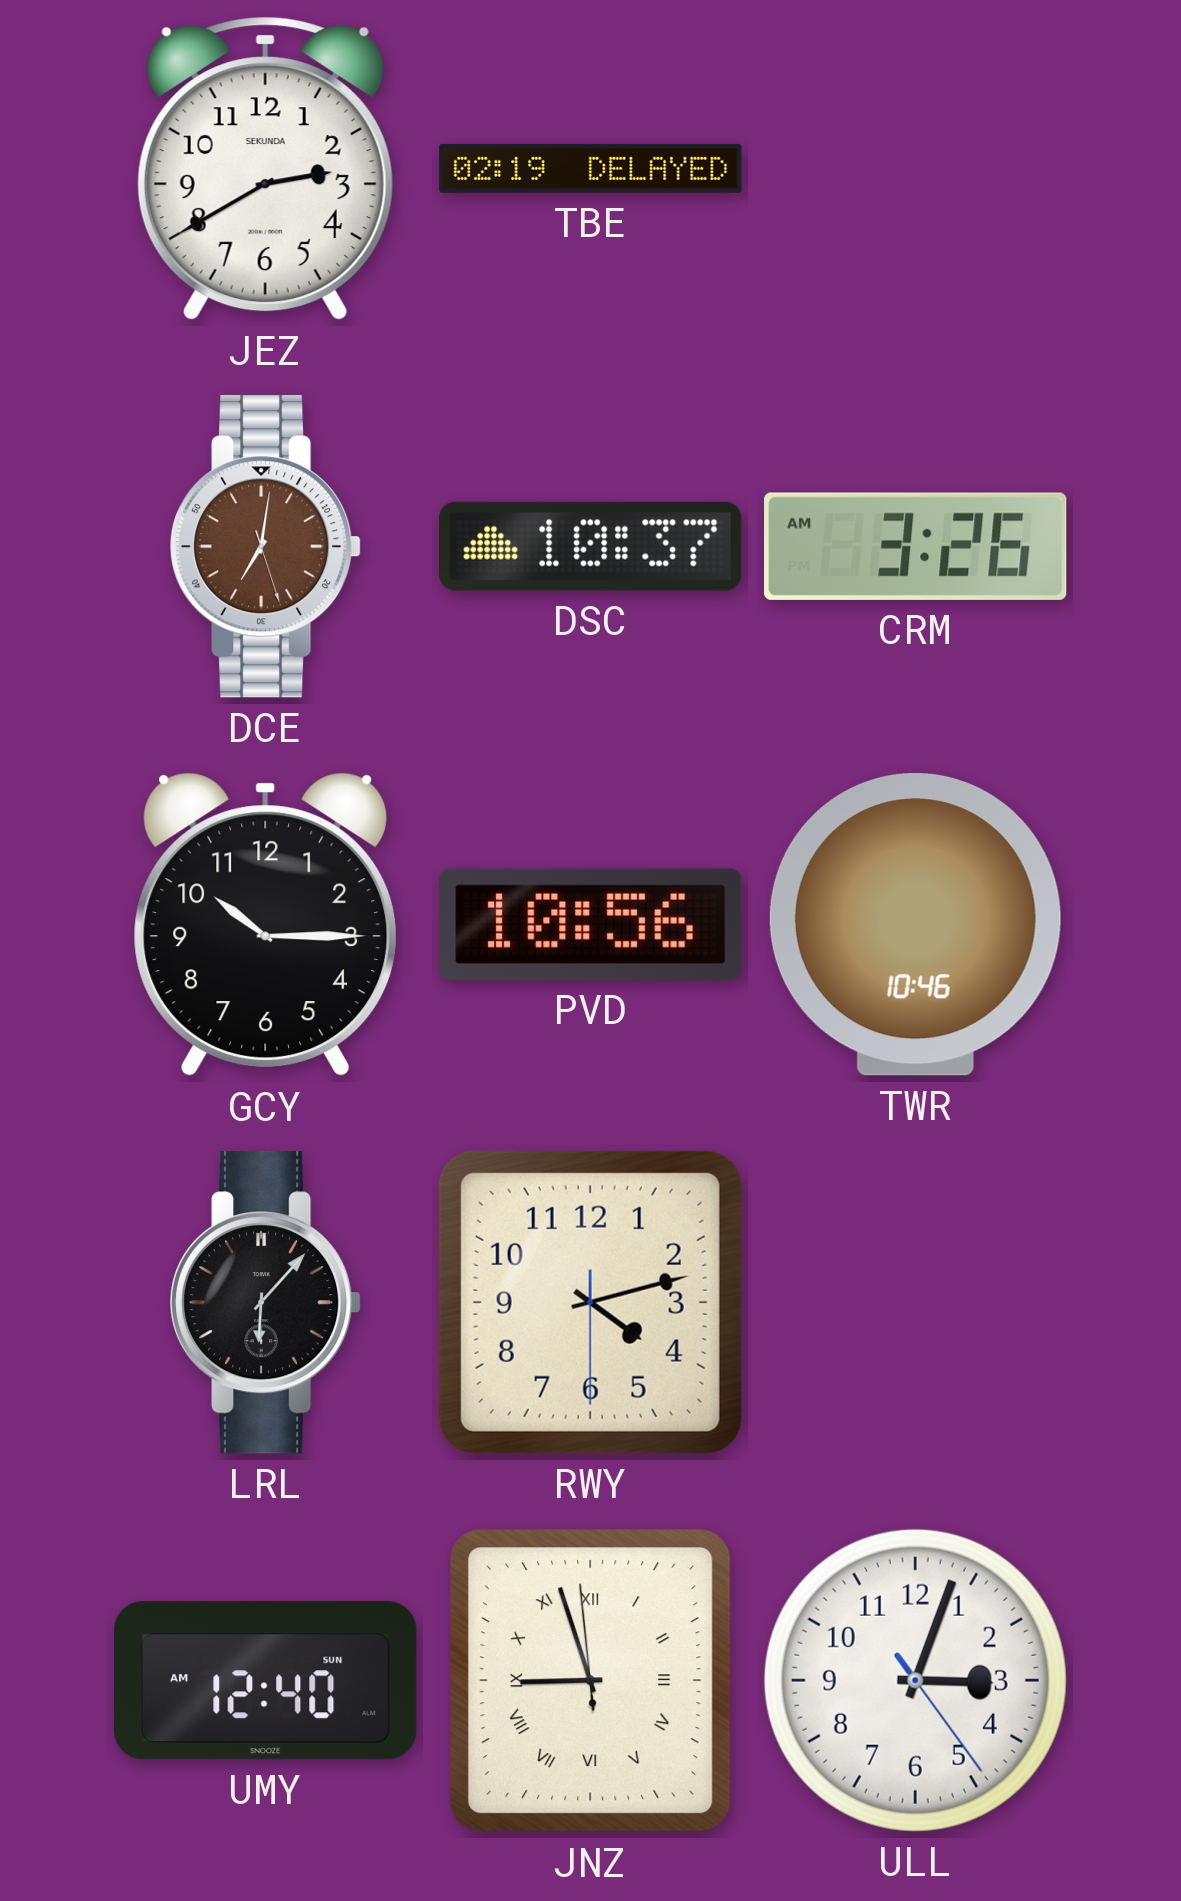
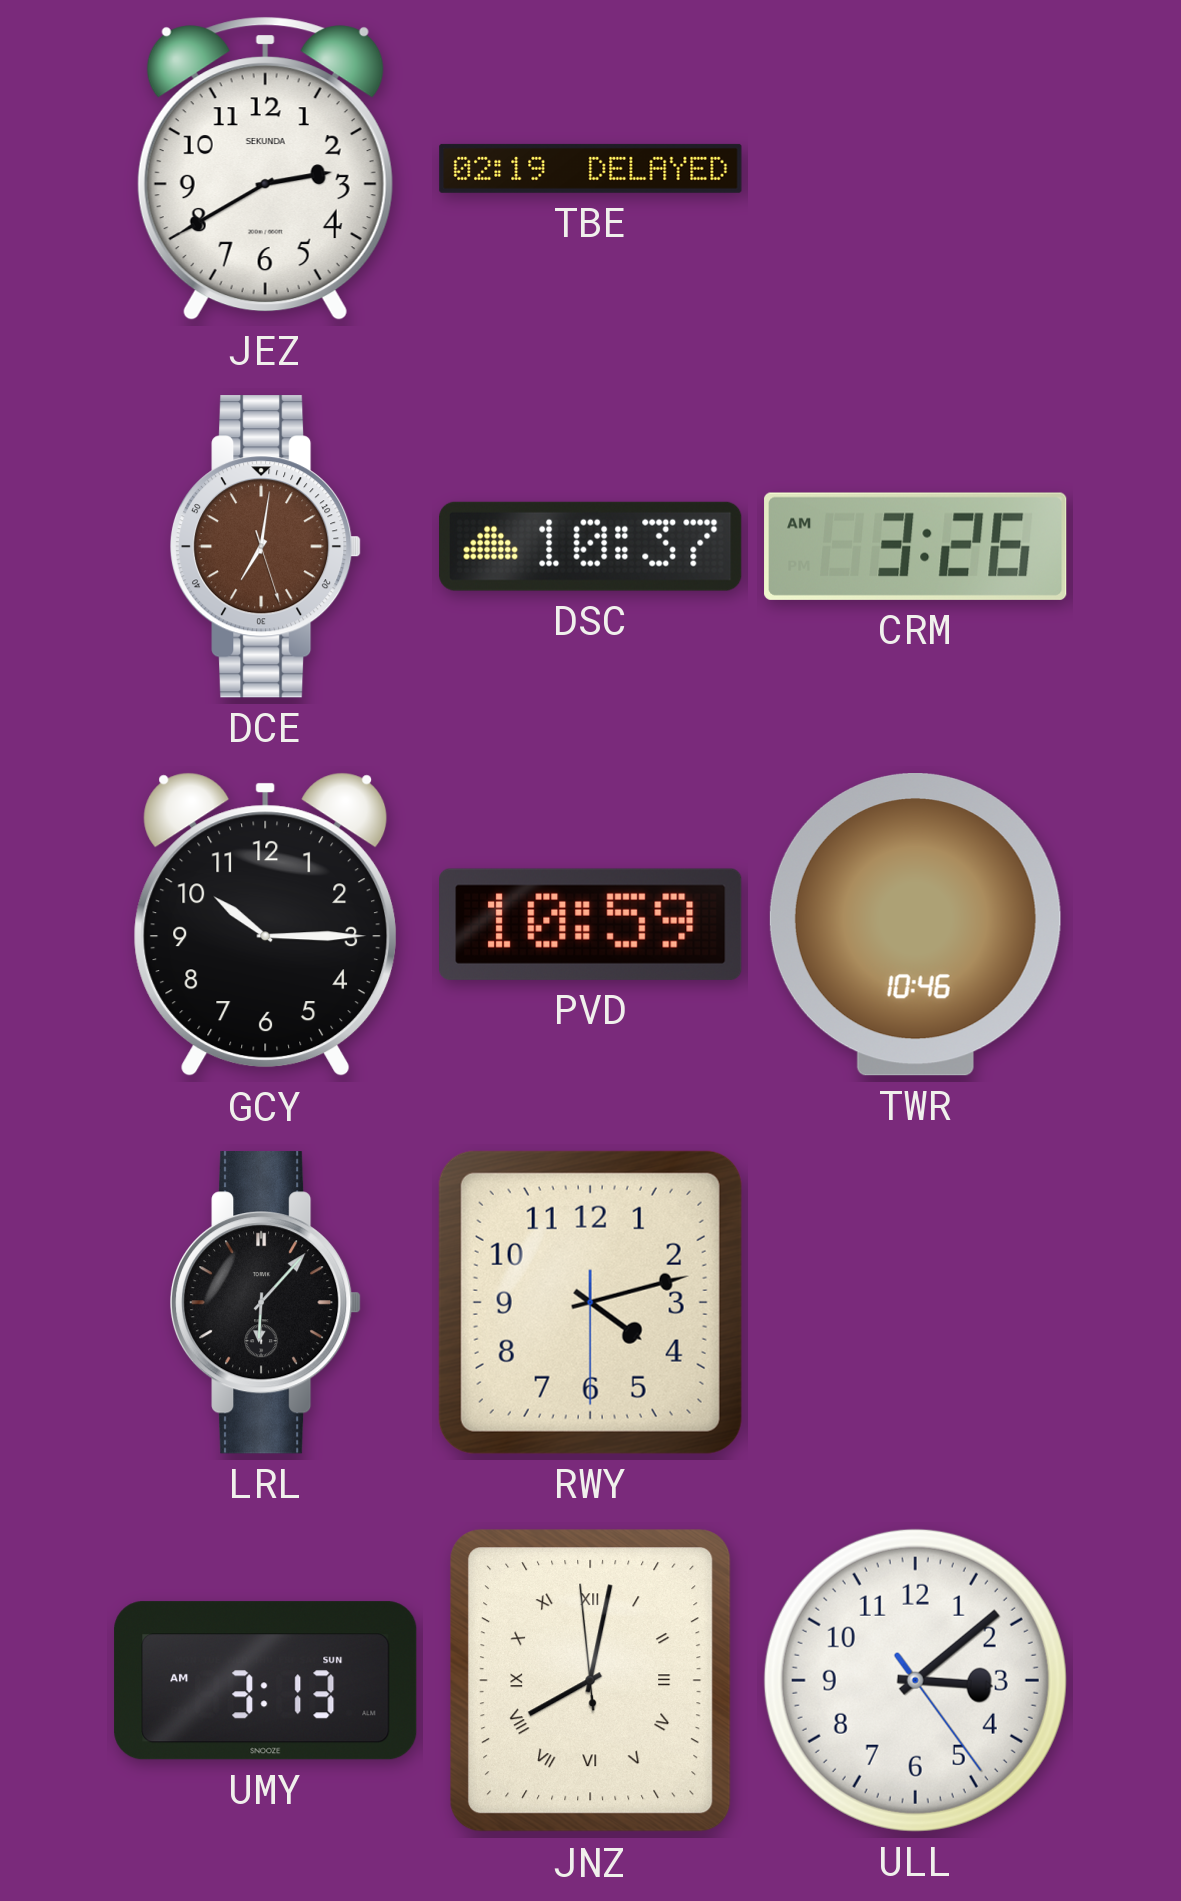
PVD: 10:56 -> 10:59
UMY: 12:40 -> 3:13
JNZ: 8:56 -> 8:01
ULL: 3:03 -> 3:08
